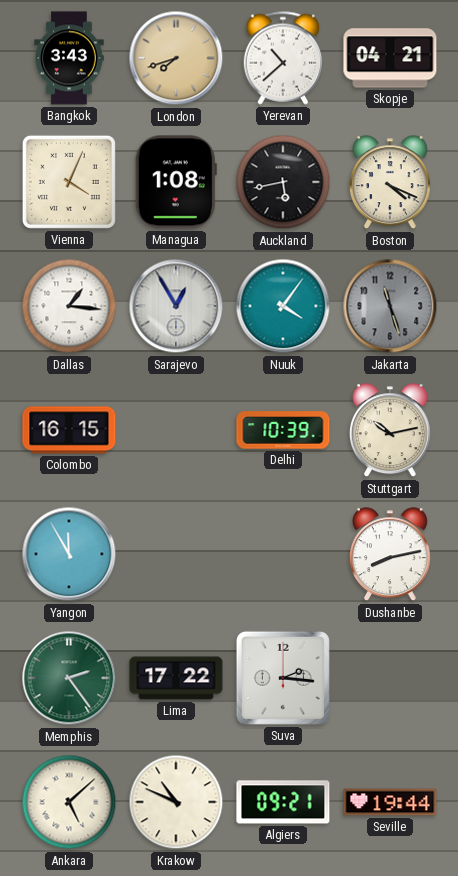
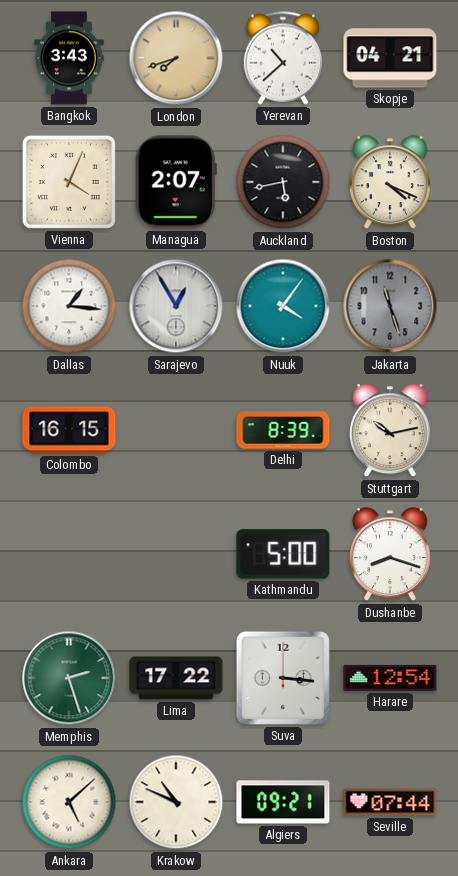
Managua: 1:08 -> 2:07
Delhi: 10:39 -> 8:39
Yangon: 11:55 -> none
Kathmandu: none -> 5:00
Dushanbe: 8:13 -> 8:18
Memphis: 2:24 -> 2:27
Suva: 2:16 -> 3:16
Harare: none -> 12:54
Seville: 19:44 -> 07:44
